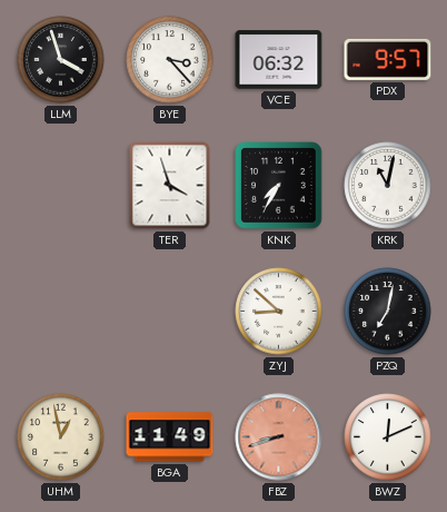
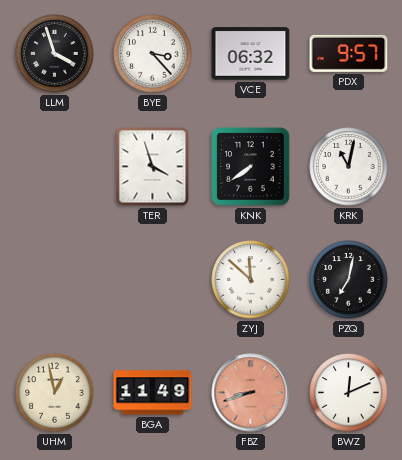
KNK: 7:35 -> 7:39
ZYJ: 8:52 -> 11:52
